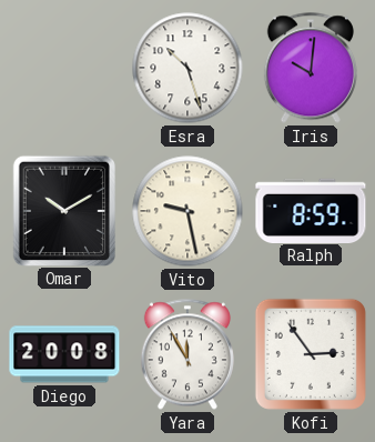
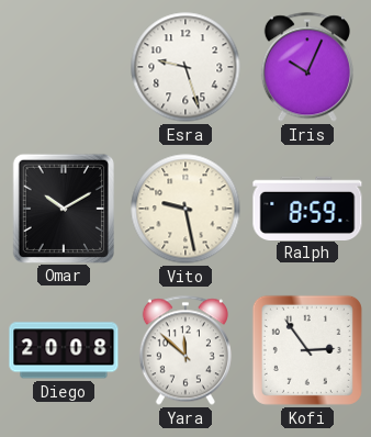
Esra: 10:27 -> 9:27
Iris: 10:01 -> 10:04
Yara: 11:55 -> 11:52
